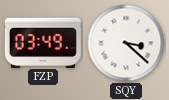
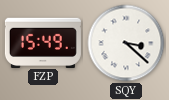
FZP: 03:49 -> 15:49
